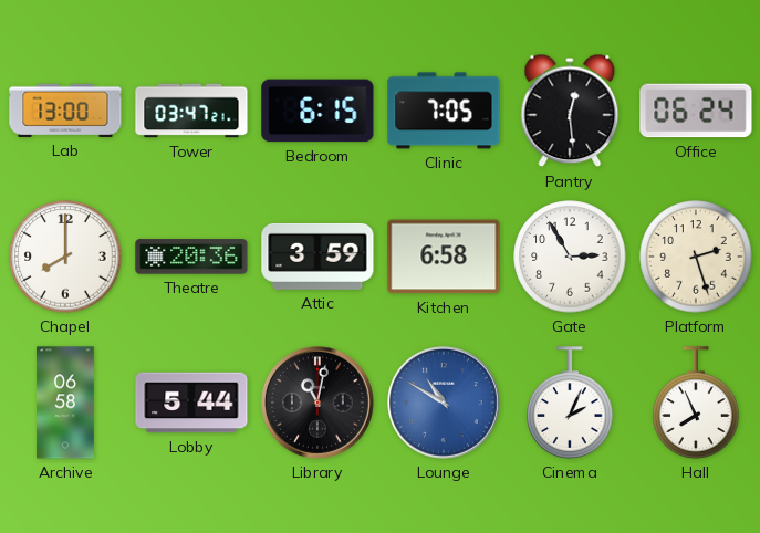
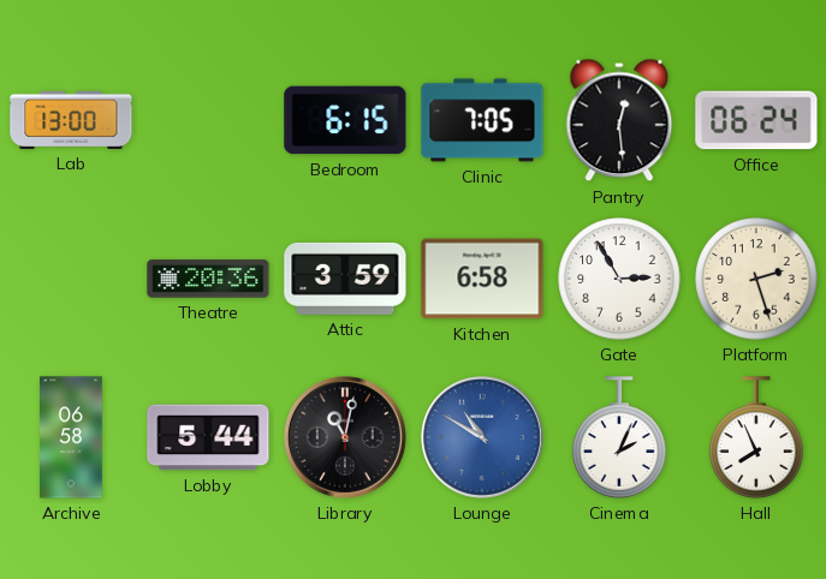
Tower: 03:47 -> none
Chapel: 8:00 -> none
